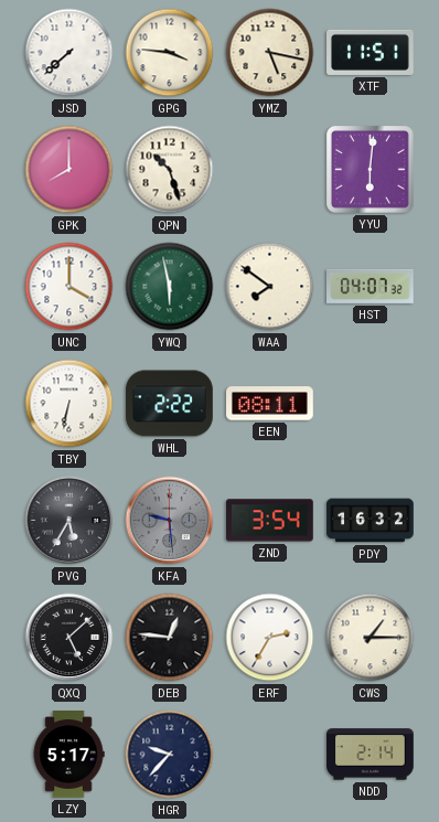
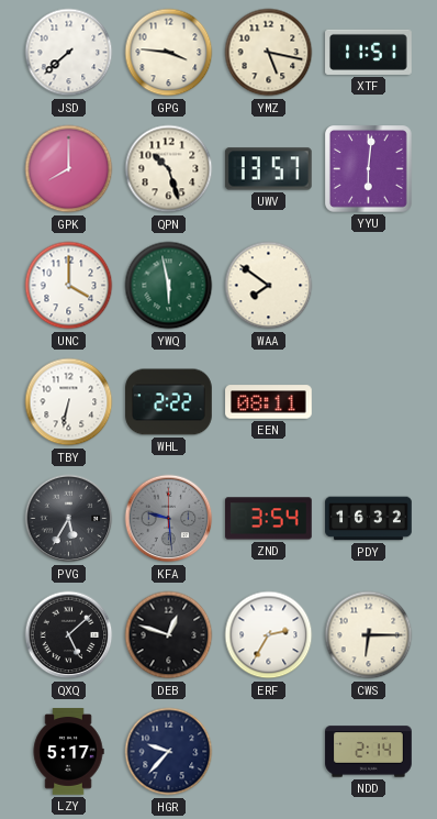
UWV: none -> 13:57
HST: 04:07 -> none
DEB: 12:46 -> 12:48
CWS: 1:15 -> 6:15
